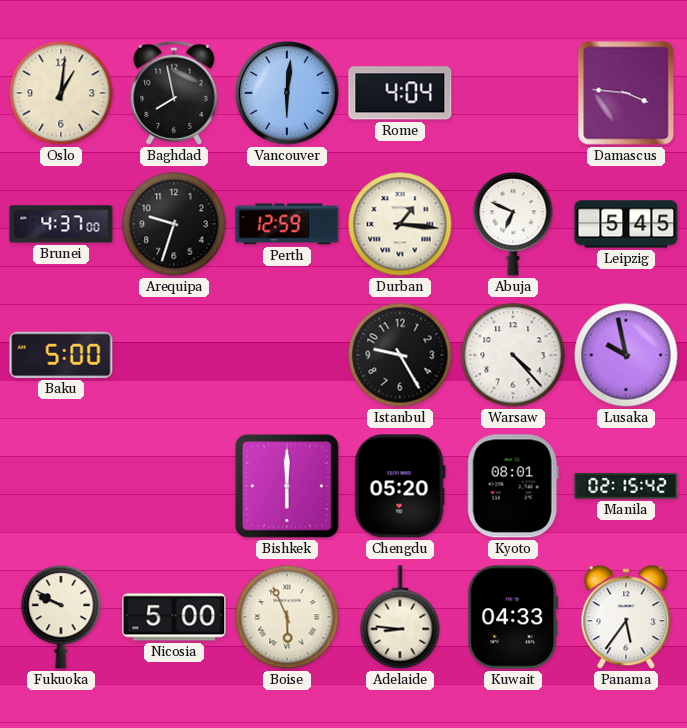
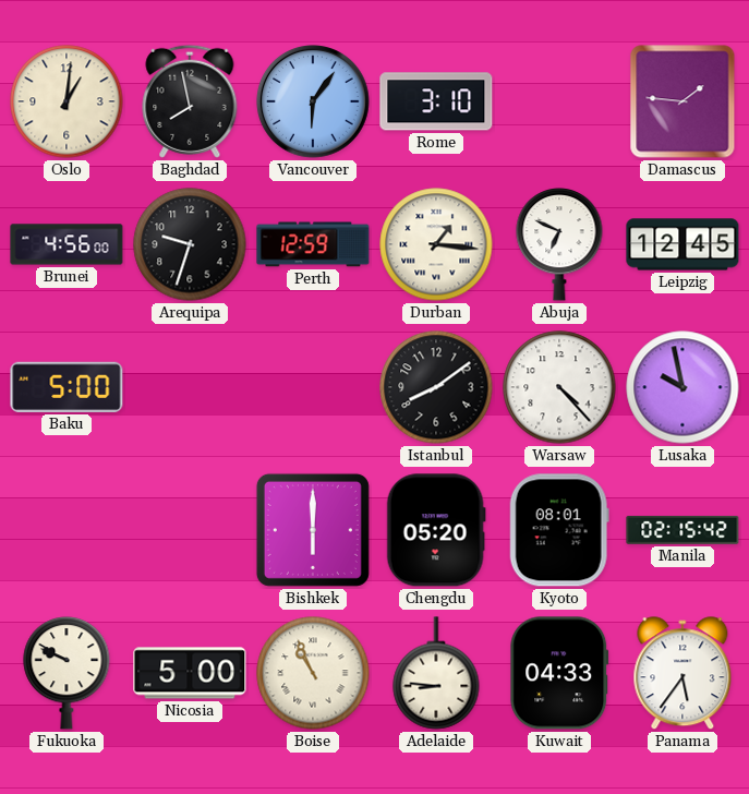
Vancouver: 6:01 -> 6:06
Rome: 4:04 -> 3:10
Damascus: 3:46 -> 1:46
Brunei: 4:37 -> 4:56
Leipzig: 5:45 -> 12:45
Istanbul: 9:25 -> 8:09
Boise: 5:56 -> 10:56
